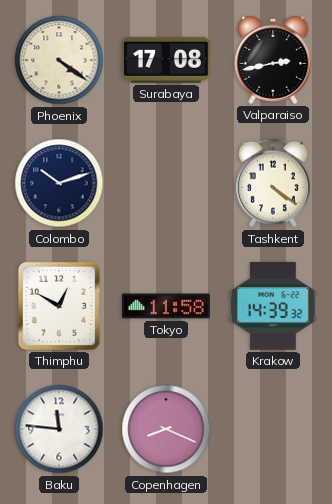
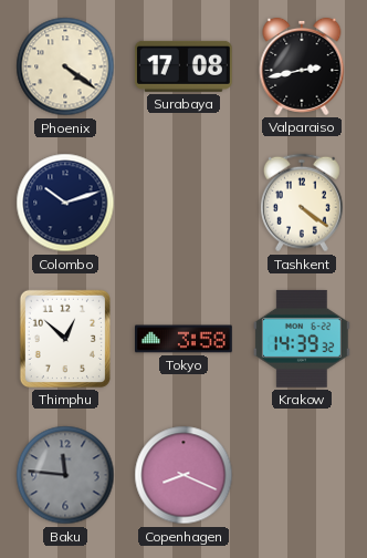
Thimphu: 12:50 -> 12:52
Tokyo: 11:58 -> 3:58
Baku dial: white -> grey
